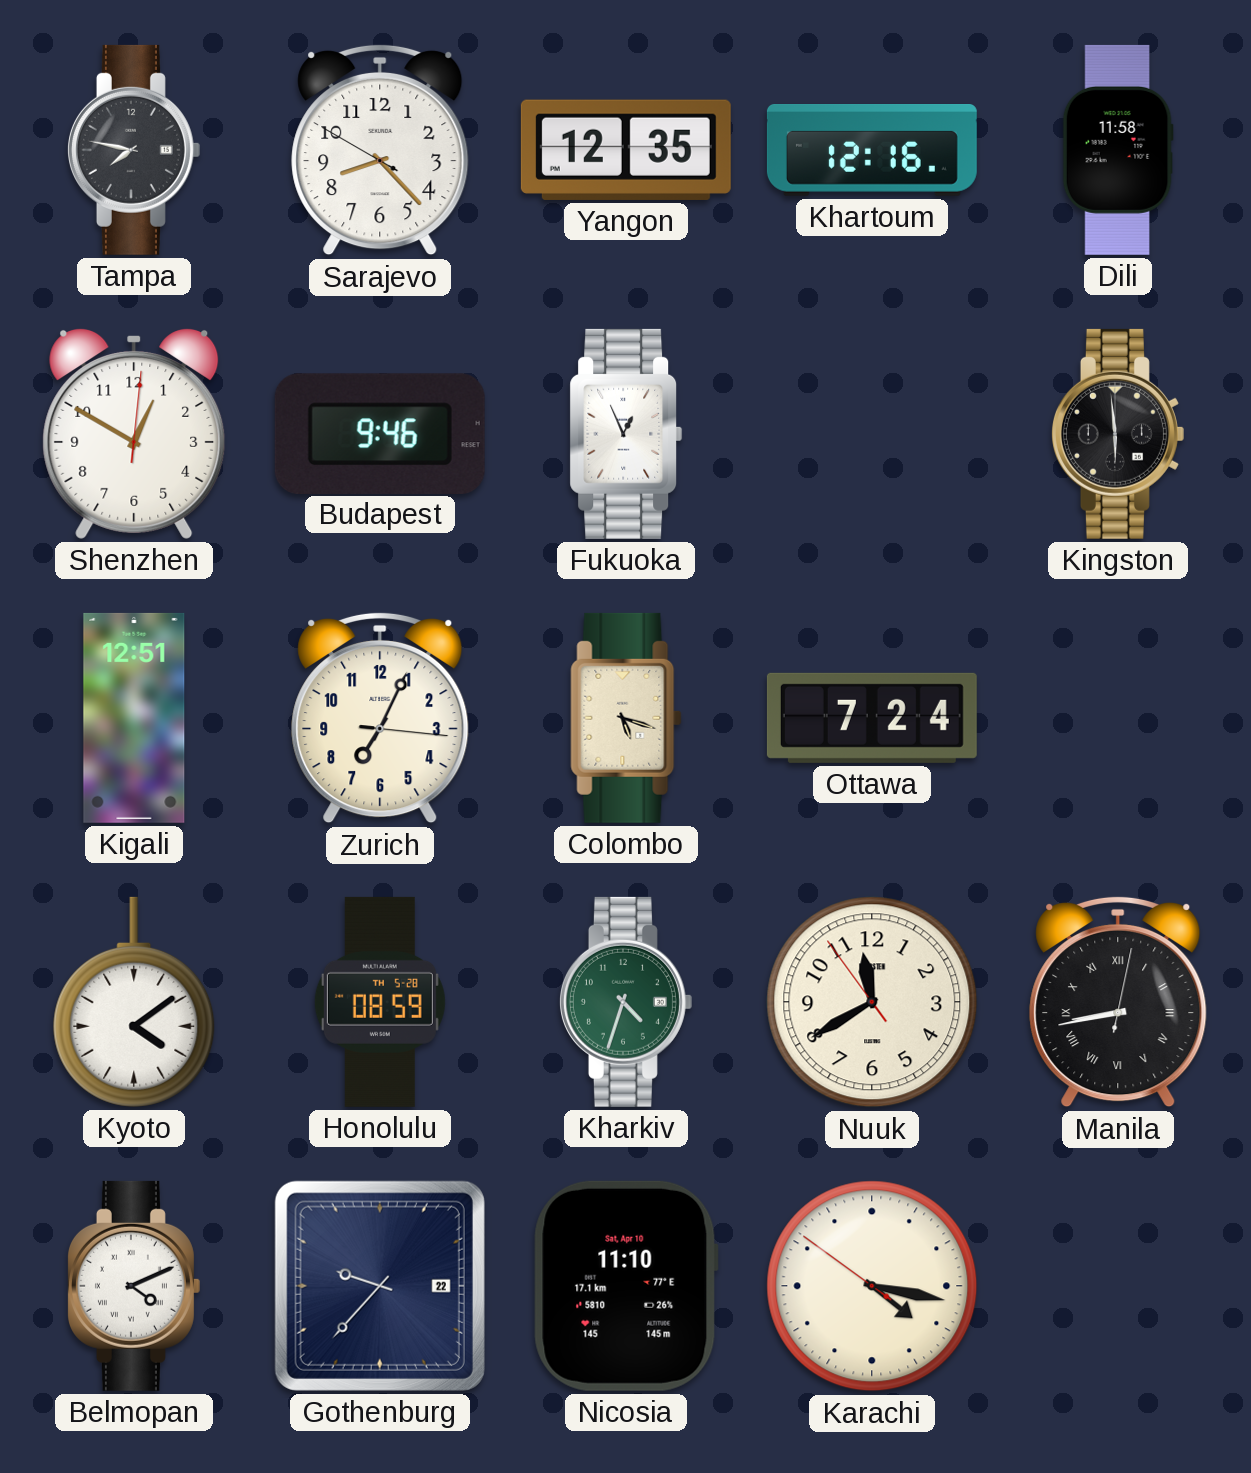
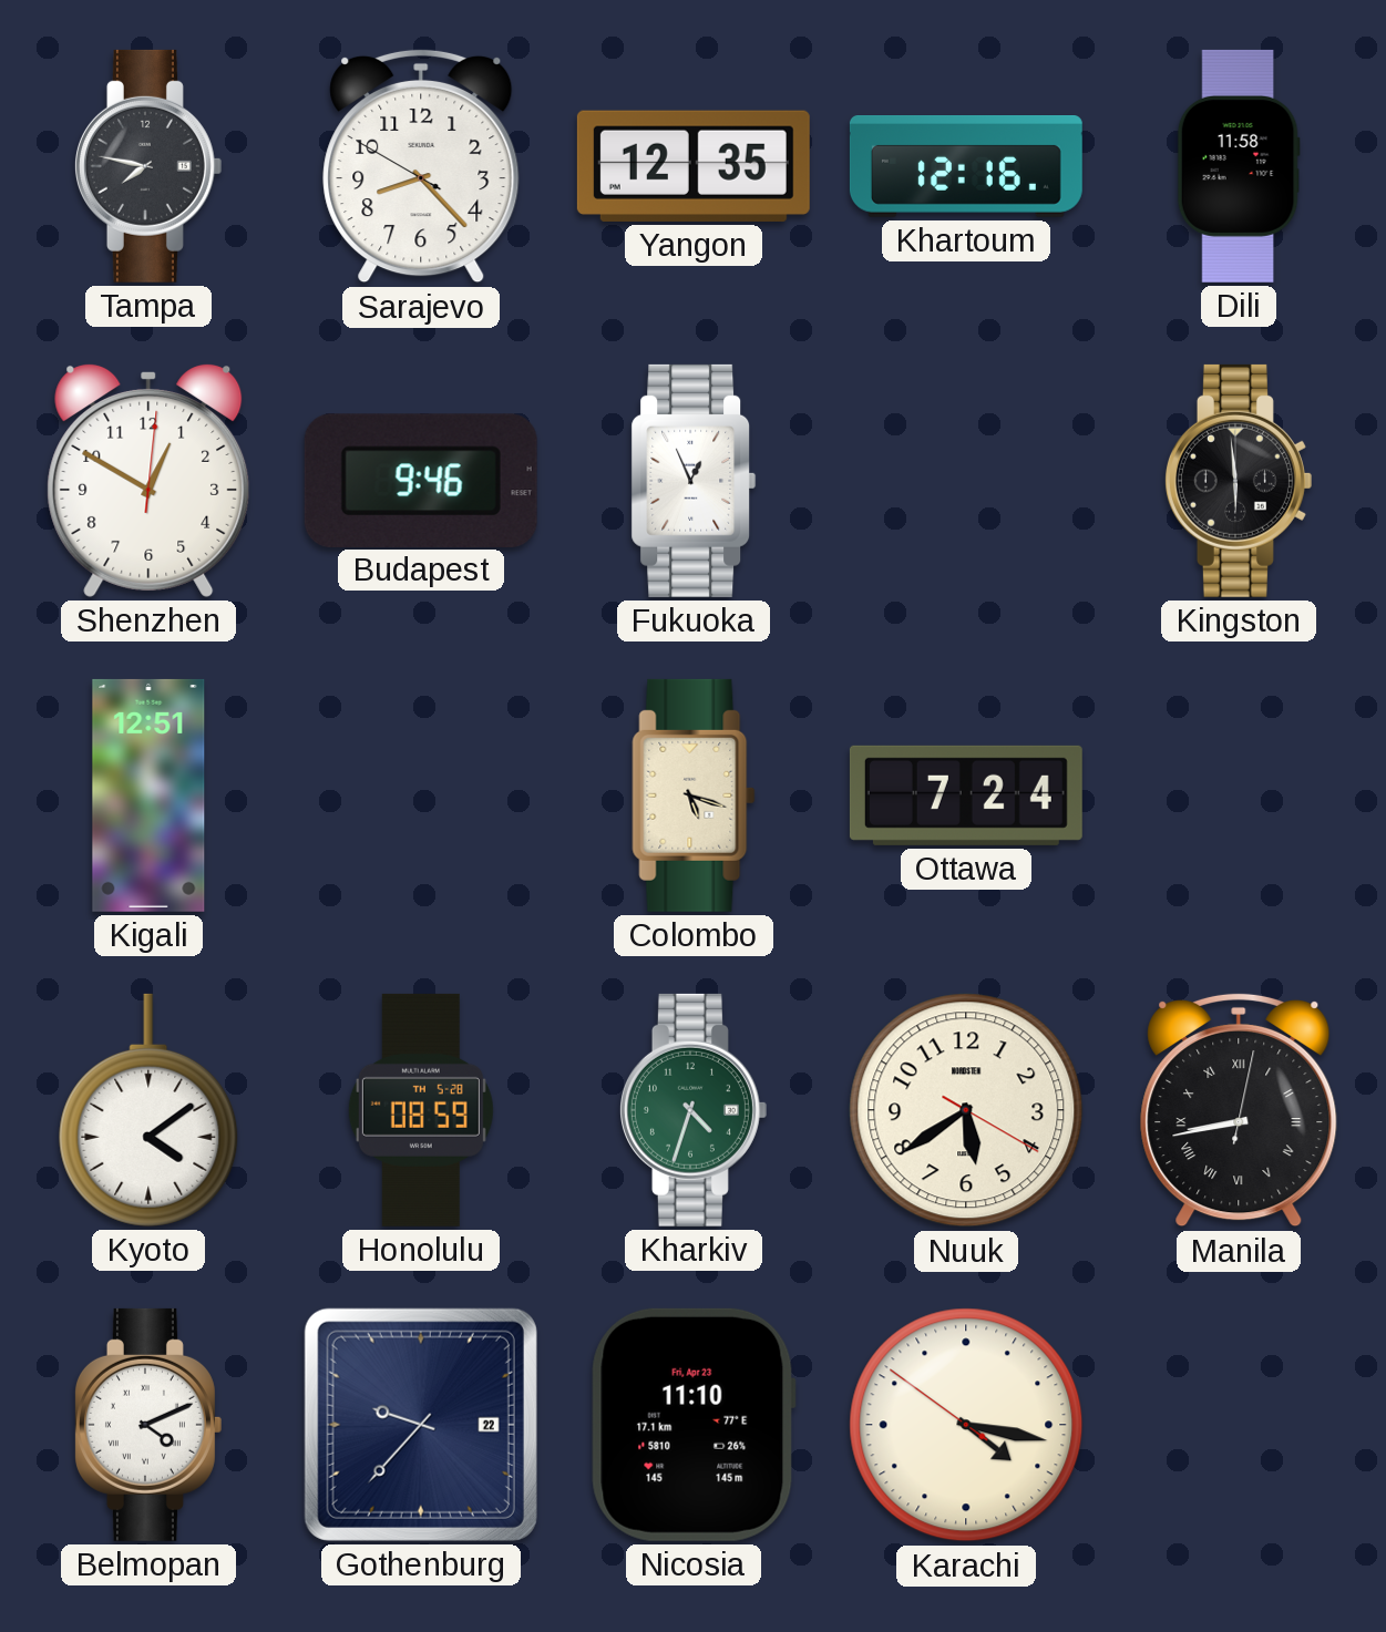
Zurich: 7:04 -> none
Nuuk: 11:39 -> 5:39
Nicosia date: Sat, Apr 10 -> Fri, Apr 23
